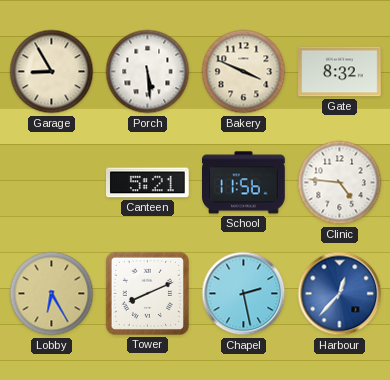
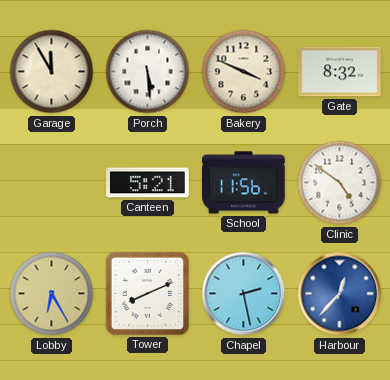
Garage: 8:55 -> 11:55
Clinic: 4:46 -> 4:51
